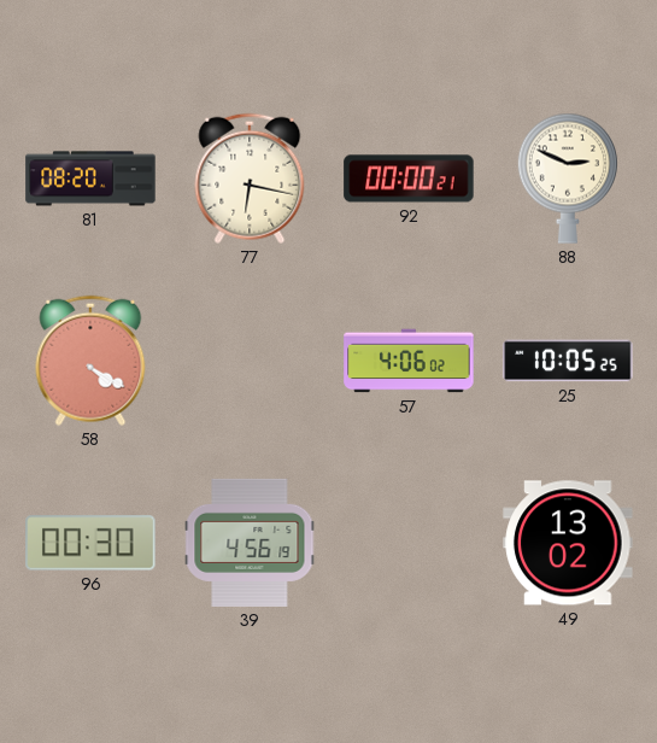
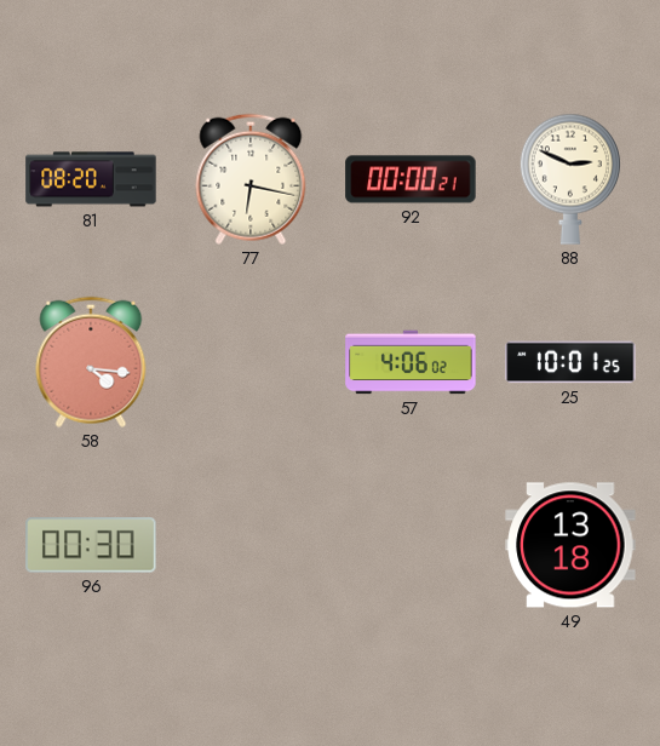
58: 4:20 -> 4:16
25: 10:05 -> 10:01
39: 4:56 -> none
49: 13:02 -> 13:18
